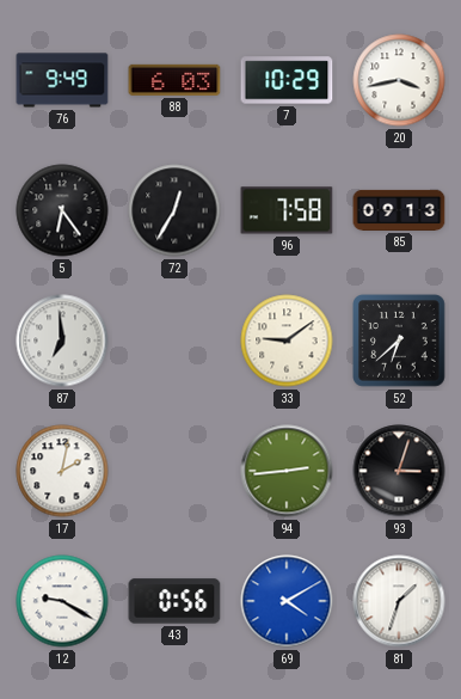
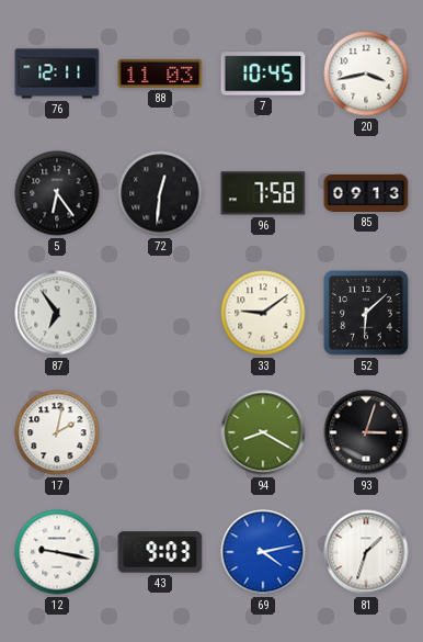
76: 9:49 -> 12:11
88: 6:03 -> 11:03
7: 10:29 -> 10:45
72: 12:35 -> 12:31
87: 6:59 -> 6:54
52: 6:38 -> 6:08
94: 2:44 -> 8:20
12: 9:20 -> 9:17
43: 0:56 -> 9:03
69: 4:10 -> 4:13
